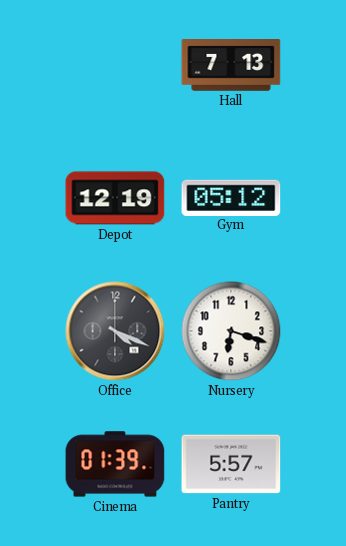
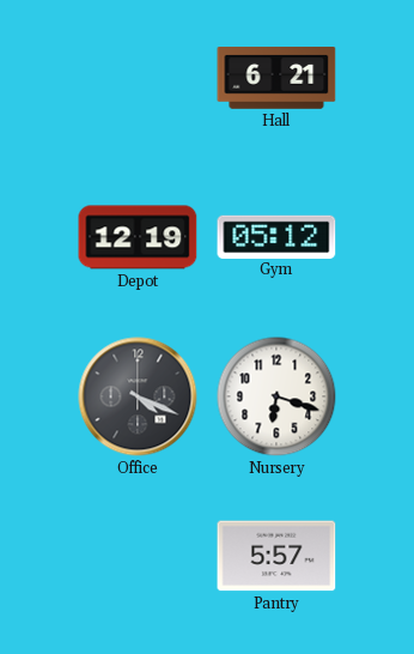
Hall: 7:13 -> 6:21
Cinema: 01:39 -> none
